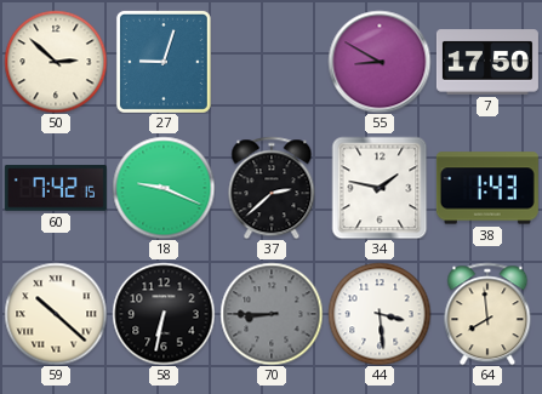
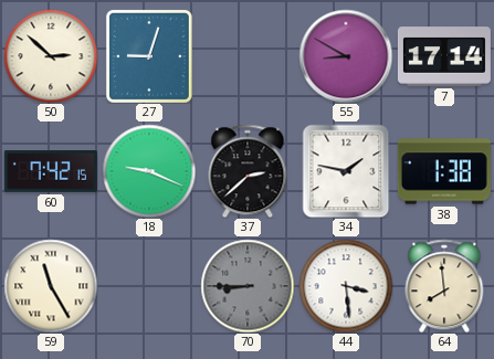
7: 17:50 -> 17:14
38: 1:43 -> 1:38
59: 10:22 -> 11:25
58: 6:32 -> none
